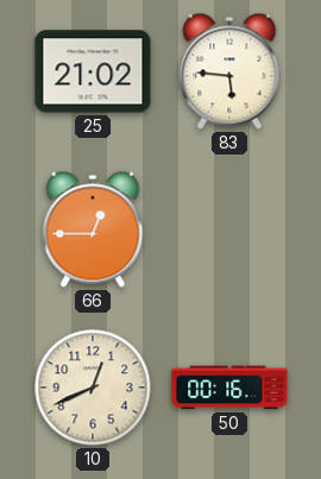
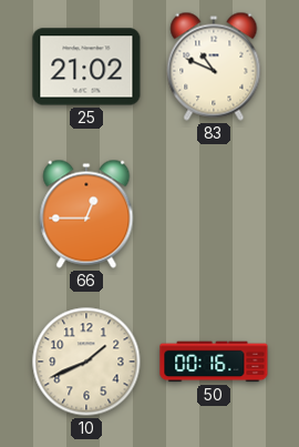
83: 5:46 -> 10:49
10: 12:41 -> 1:41
